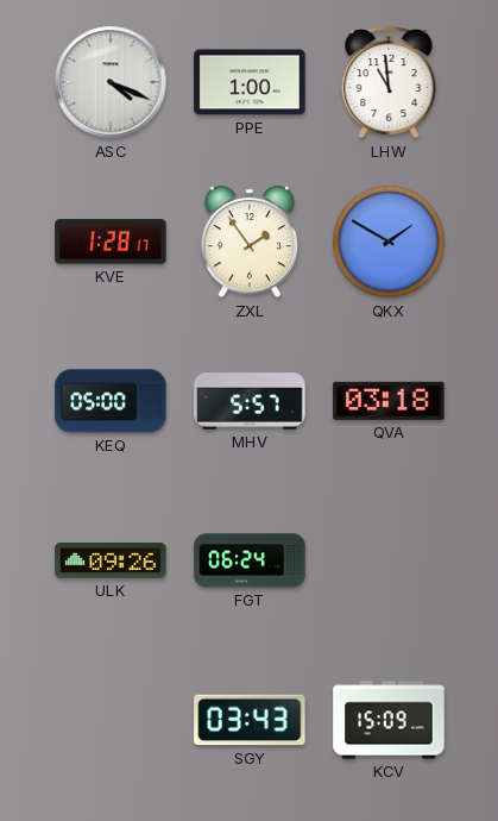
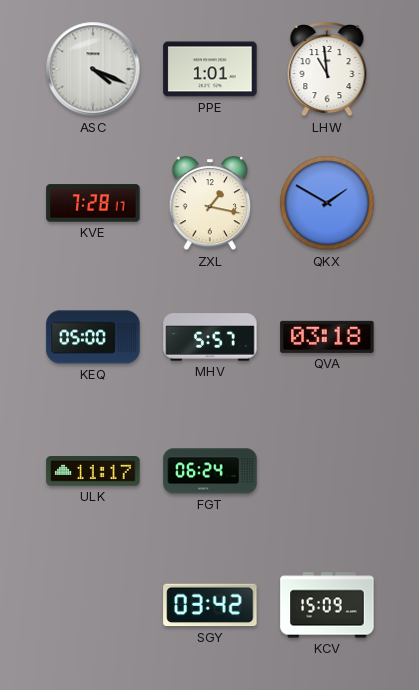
PPE: 1:00 -> 1:01
KVE: 1:28 -> 7:28
ZXL: 1:54 -> 1:17
ULK: 09:26 -> 11:17
SGY: 03:43 -> 03:42
